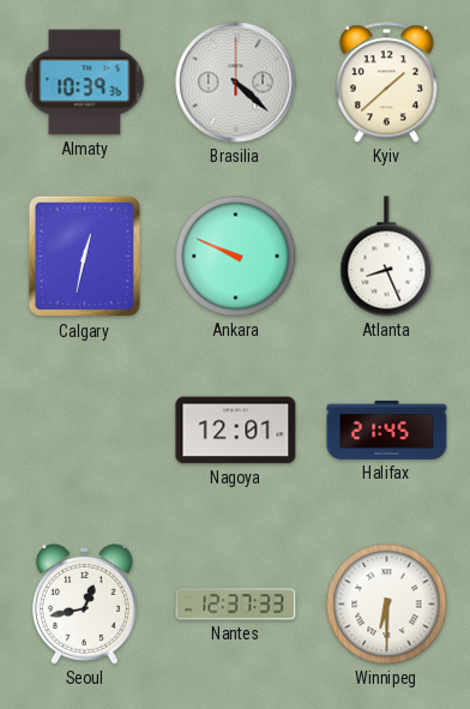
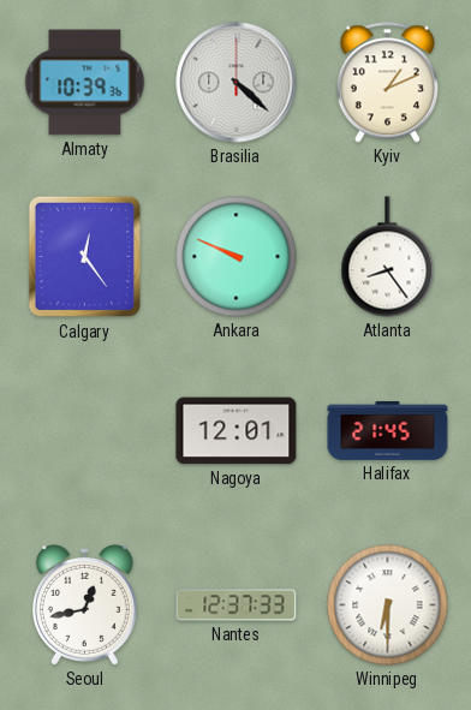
Kyiv: 1:38 -> 1:11
Calgary: 12:32 -> 12:24
Atlanta: 8:26 -> 8:24
